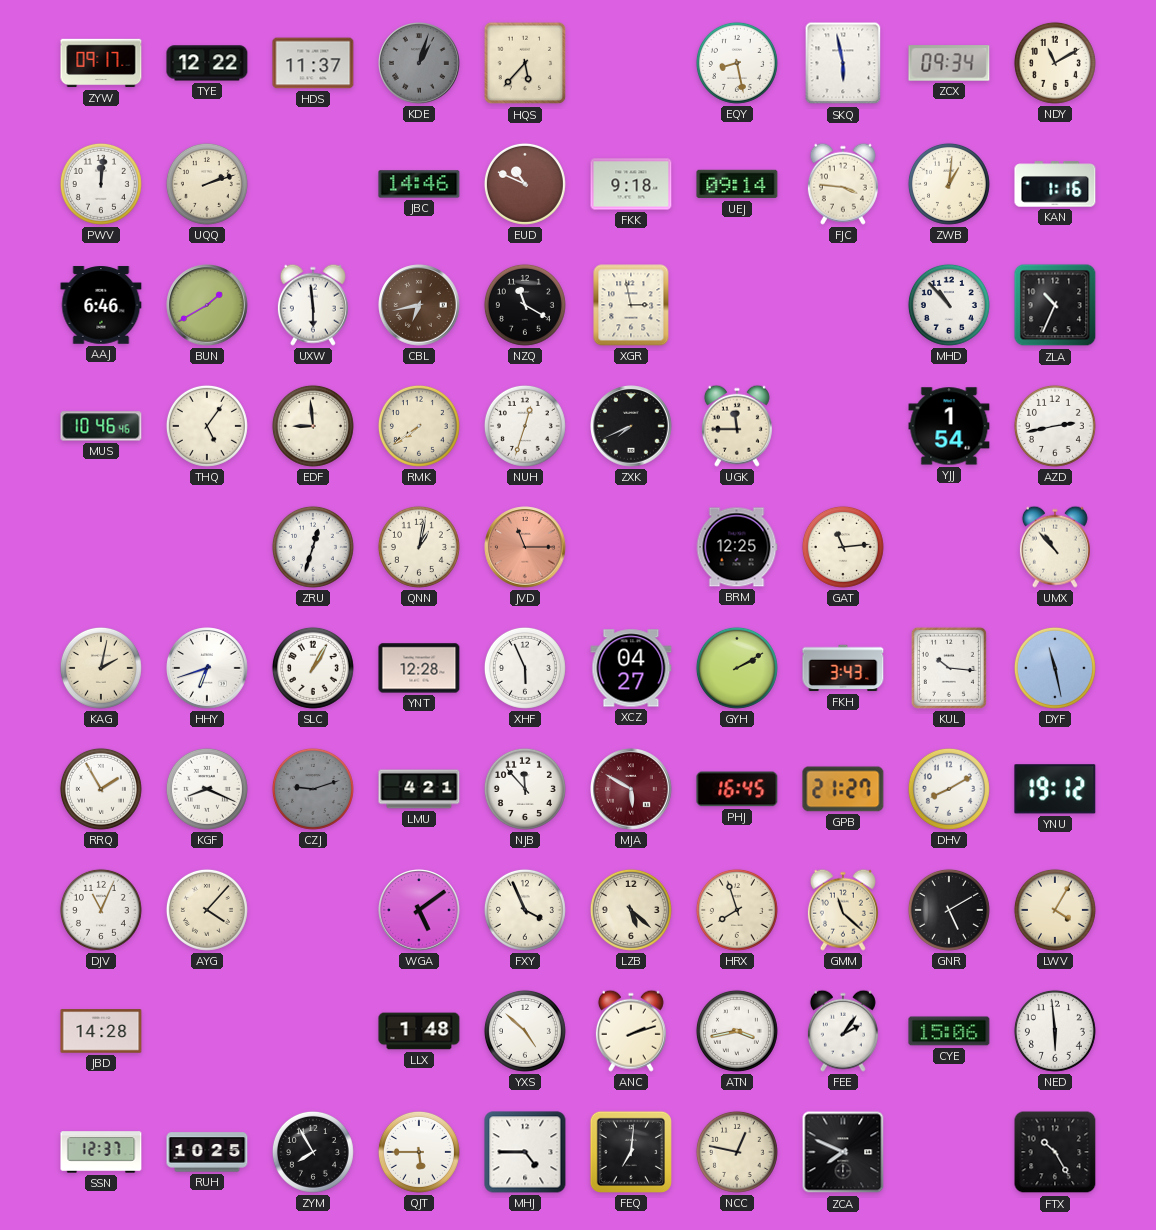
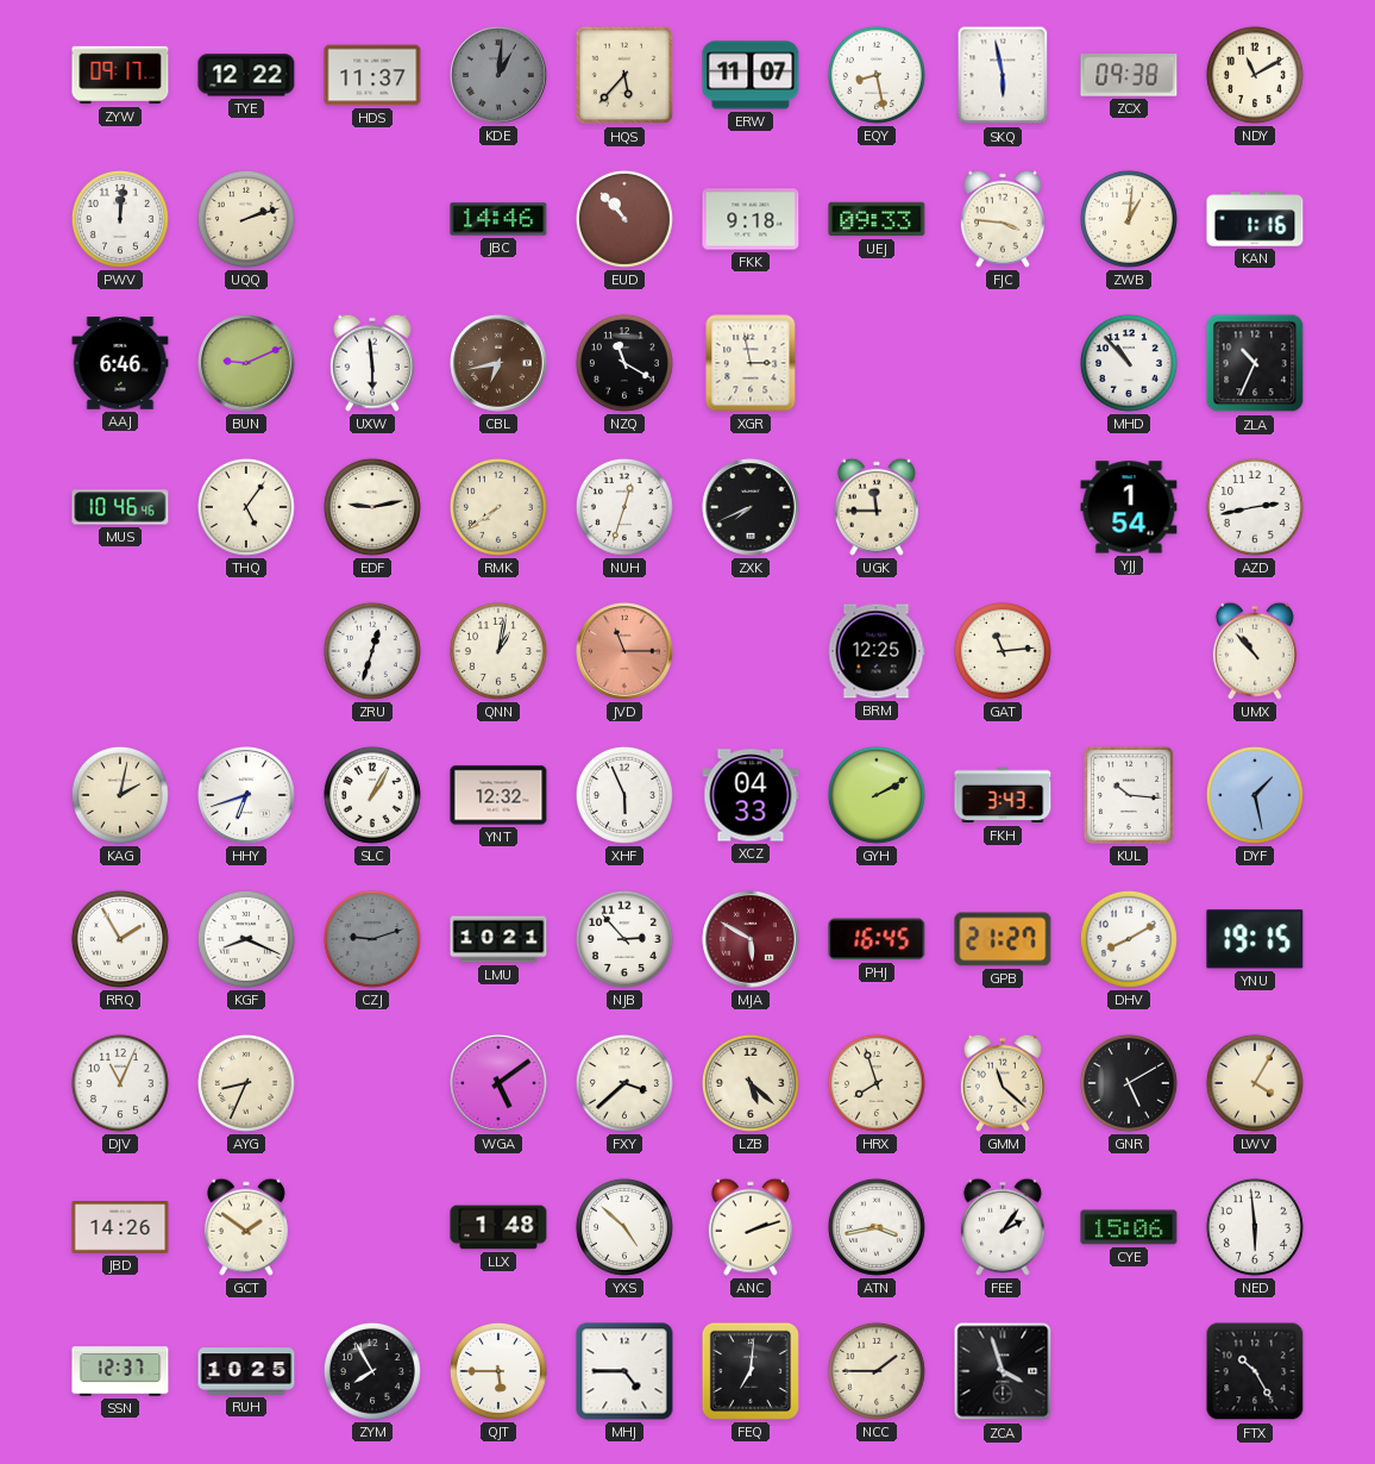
KDE: 1:03 -> 1:01
ERW: none -> 11:07
ZCX: 09:34 -> 09:38
EUD: 10:49 -> 10:53
UEJ: 09:14 -> 09:33
BUN: 1:40 -> 9:11
EDF: 8:59 -> 9:13
YNT: 12:28 -> 12:32
XCZ: 04:27 -> 04:33
DYF: 11:28 -> 1:28
LMU: 4:21 -> 10:21
NJB: 11:53 -> 2:53
YNU: 19:12 -> 19:15
AYG: 4:07 -> 8:34
FXY: 3:56 -> 3:38
JBD: 14:28 -> 14:26
GCT: none -> 1:51
NCC: 12:47 -> 1:45
ZCA: 7:49 -> 3:57
